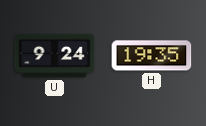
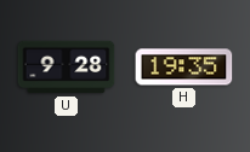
U: 9:24 -> 9:28
